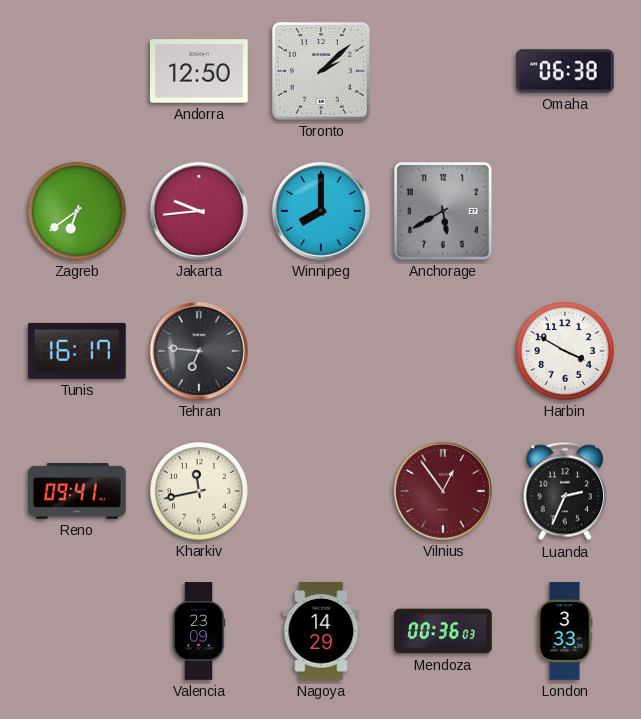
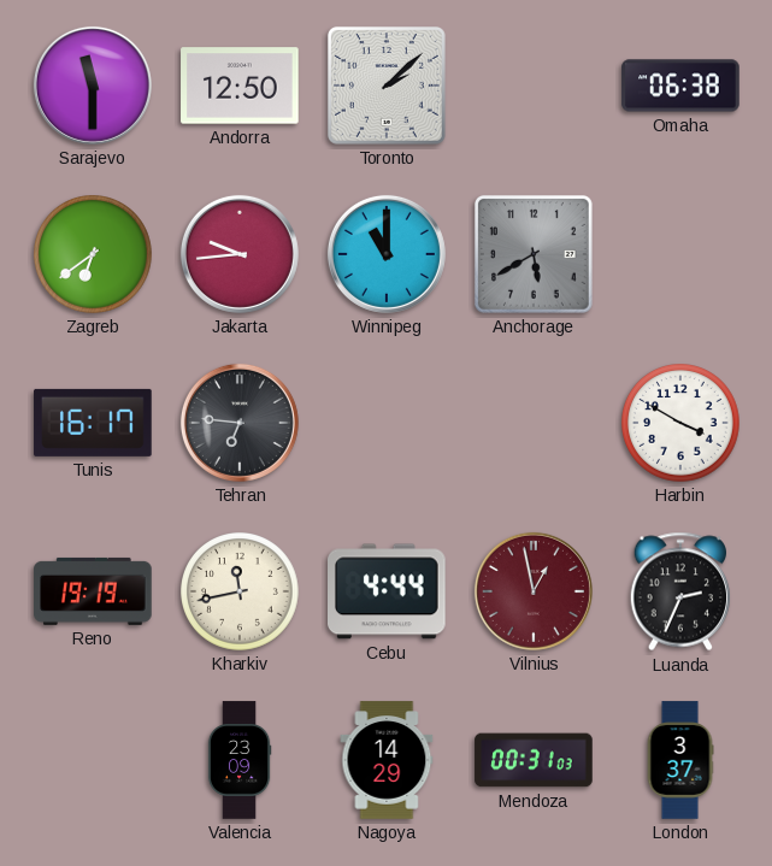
Sarajevo: none -> 11:30
Winnipeg: 8:00 -> 11:00
Reno: 09:41 -> 19:19
Cebu: none -> 4:44
Vilnius: 12:54 -> 12:58
Mendoza: 00:36 -> 00:31
London: 3:33 -> 3:37
